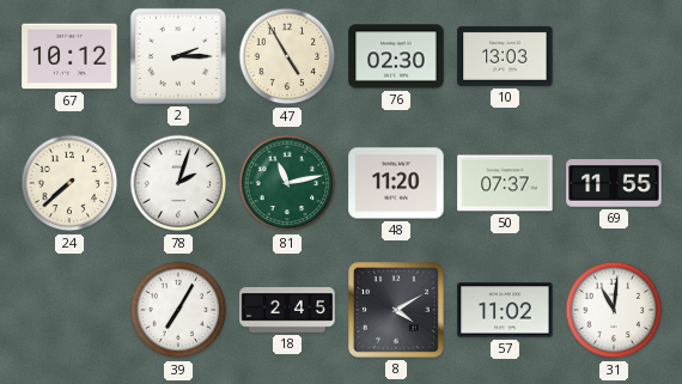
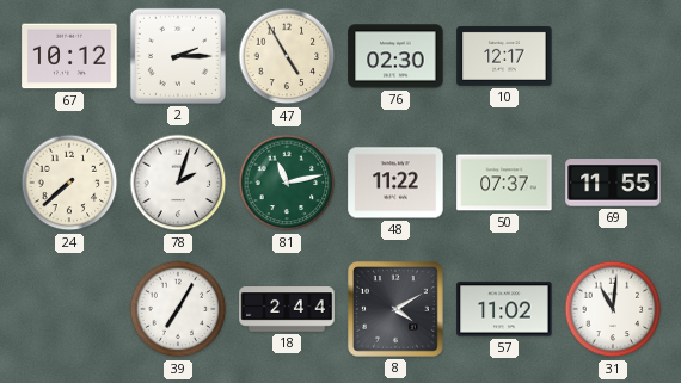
10: 13:03 -> 12:17
48: 11:20 -> 11:22
18: 2:45 -> 2:44
